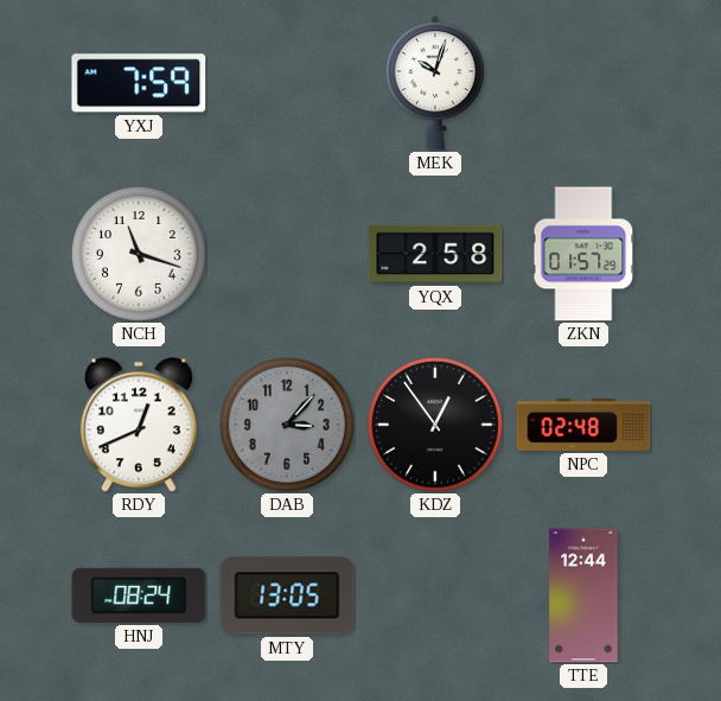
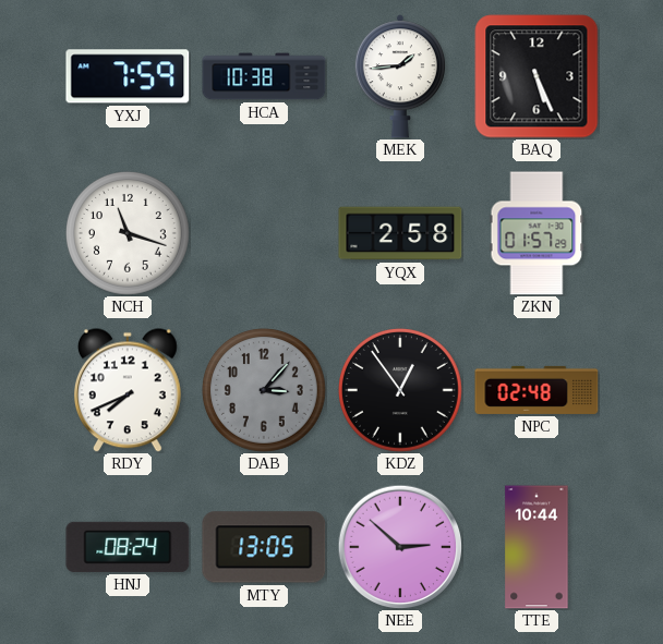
HCA: none -> 10:38
MEK: 10:03 -> 1:44
BAQ: none -> 5:26
RDY: 12:41 -> 7:41
NEE: none -> 2:52
TTE: 12:44 -> 10:44
